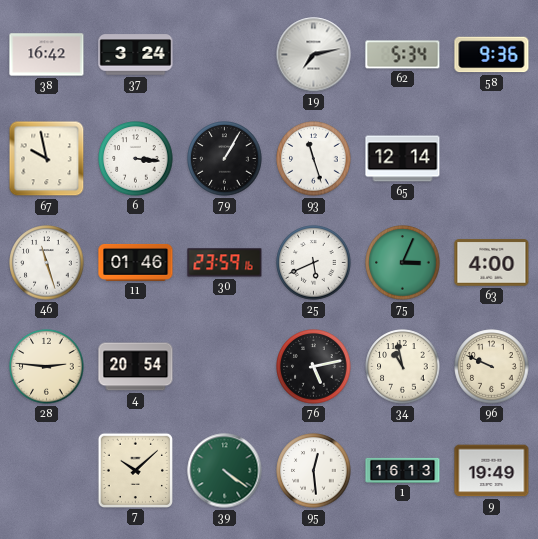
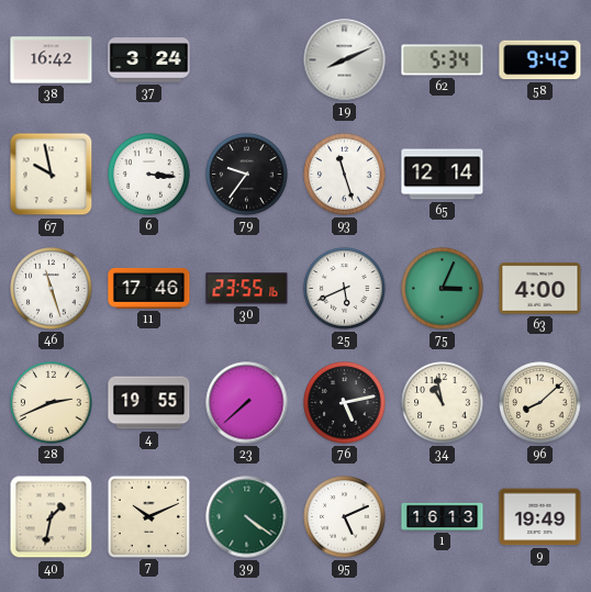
19: 7:13 -> 8:11
58: 9:36 -> 9:42
79: 1:05 -> 9:36
11: 01:46 -> 17:46
30: 23:59 -> 23:55
28: 2:46 -> 2:41
4: 20:54 -> 19:55
23: none -> 7:38
96: 9:49 -> 8:08
40: none -> 1:32
7: 10:08 -> 10:11
95: 12:29 -> 5:11
